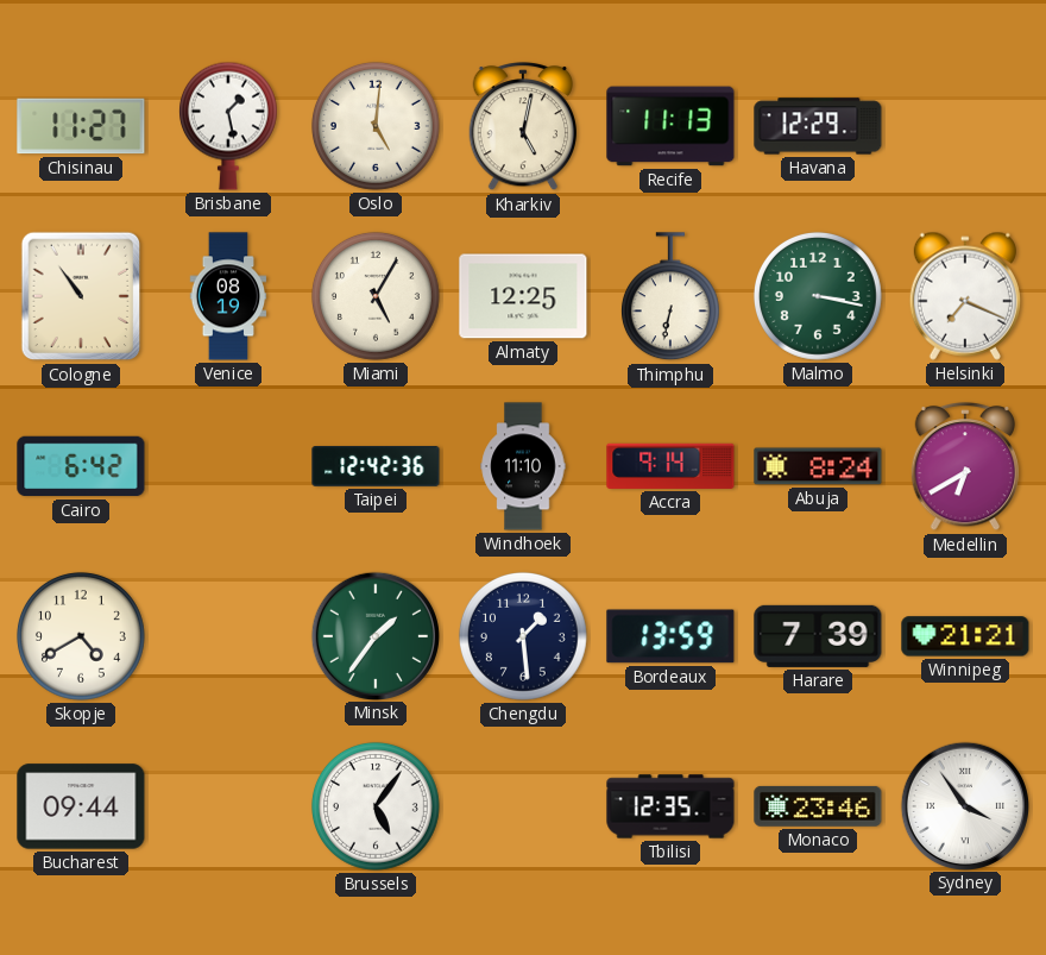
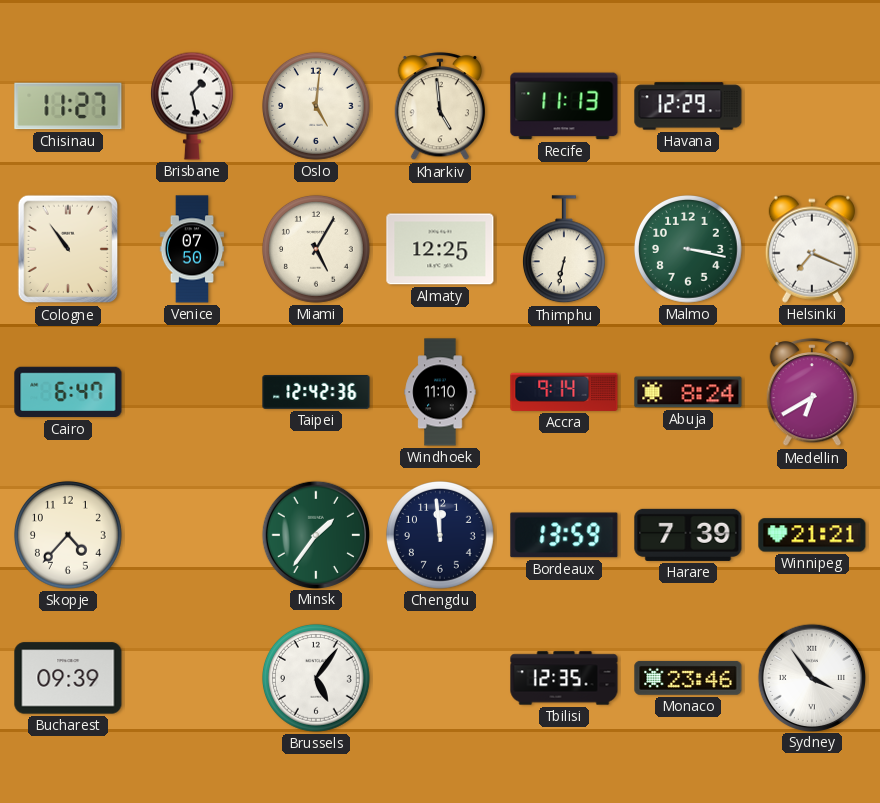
Kharkiv: 5:02 -> 4:59
Venice: 08:19 -> 07:50
Cairo: 6:42 -> 6:47
Skopje: 4:40 -> 4:37
Chengdu: 1:29 -> 11:59
Bucharest: 09:44 -> 09:39
